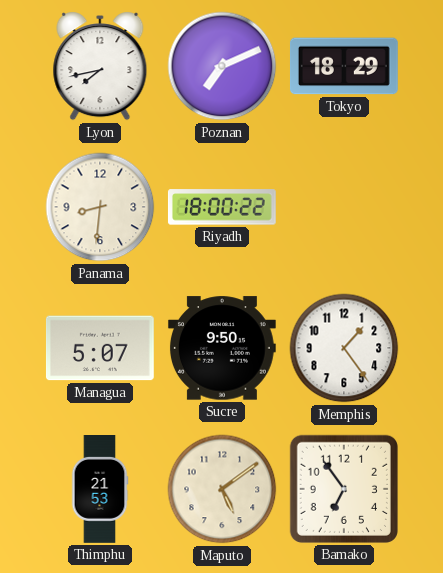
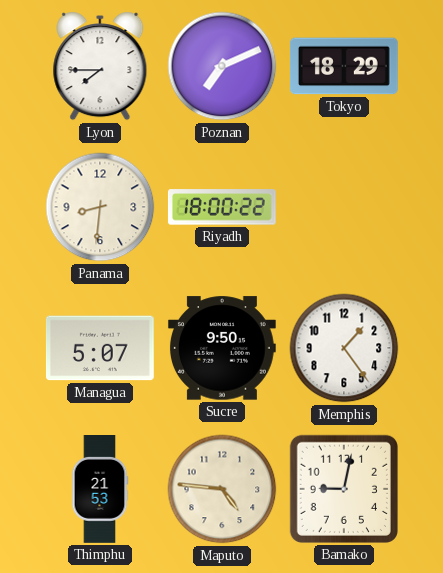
Lyon: 7:43 -> 7:45
Maputo: 5:09 -> 4:46
Bamako: 6:54 -> 9:02
